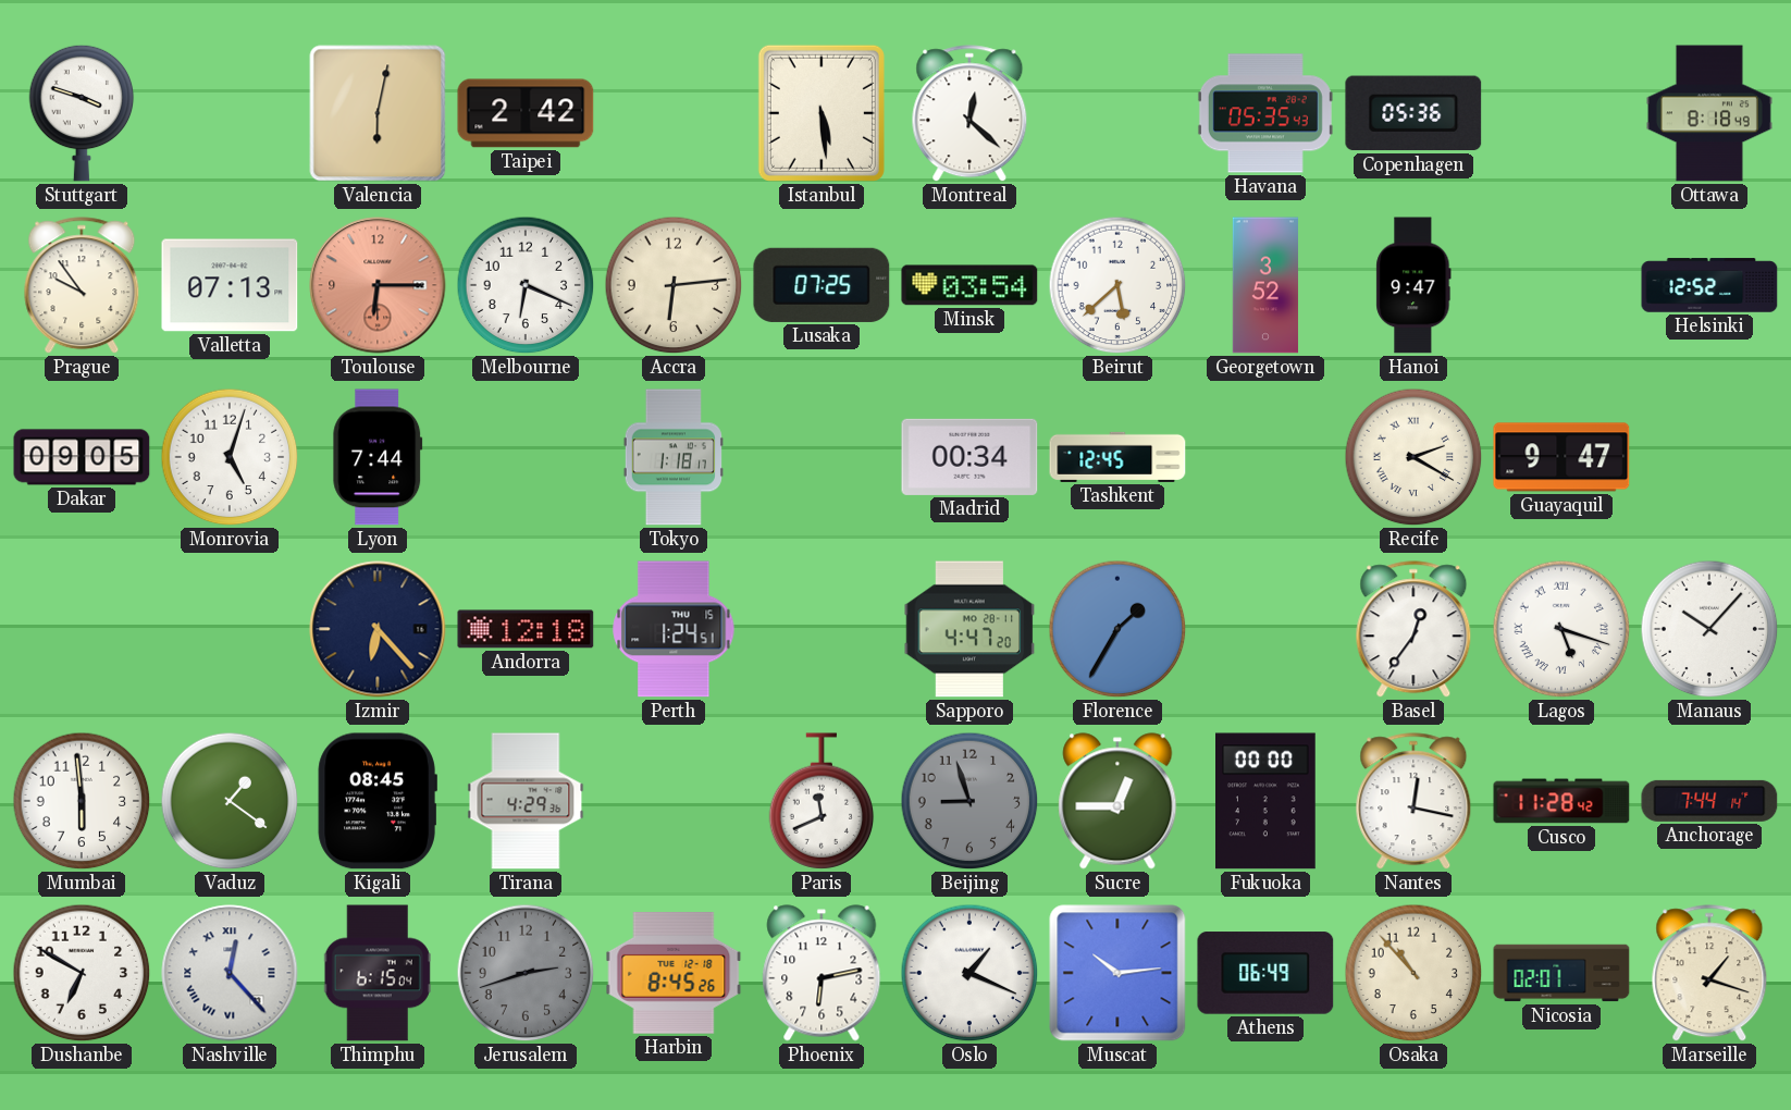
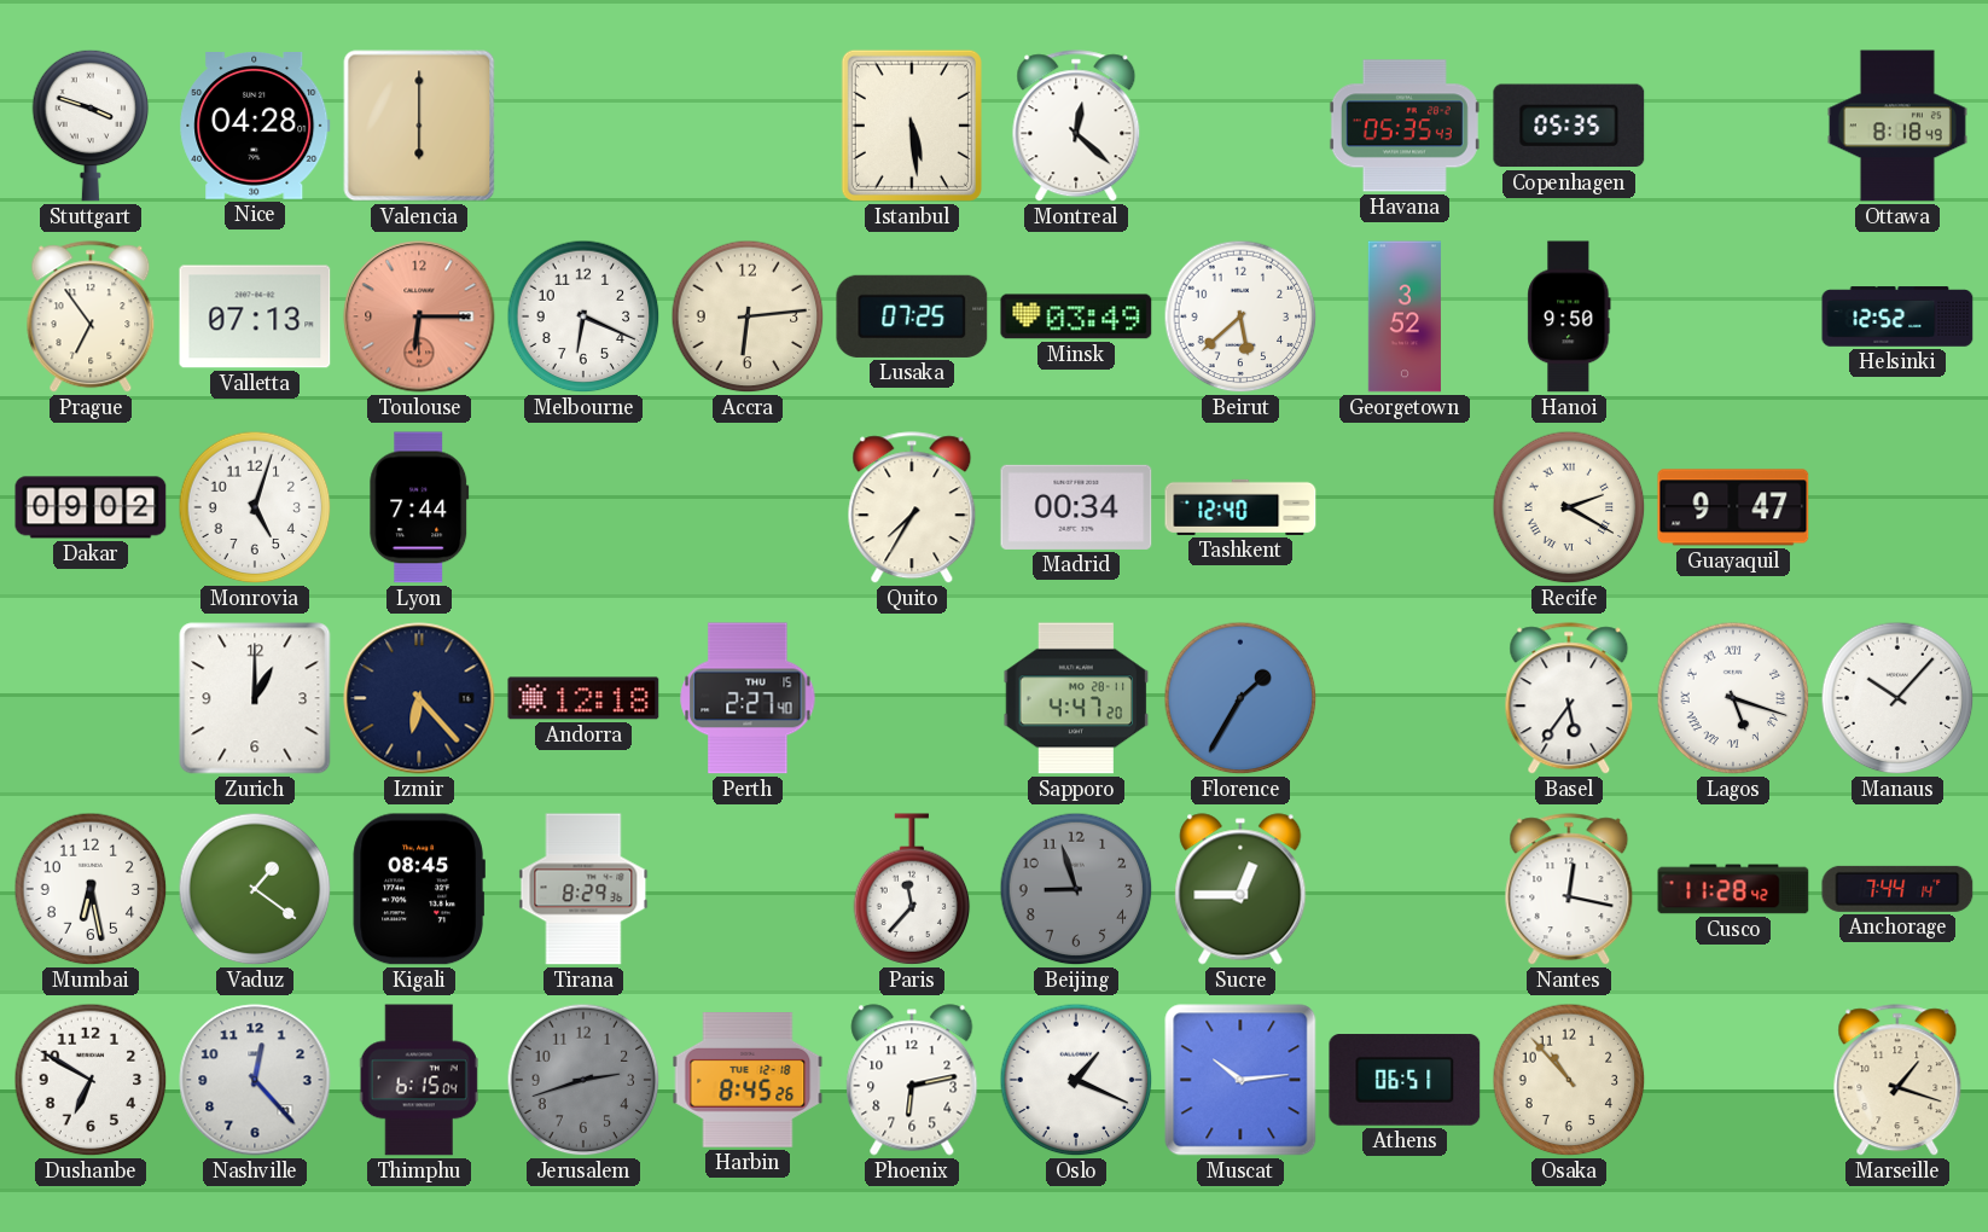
Nice: none -> 04:28
Valencia: 6:02 -> 6:00
Taipei: 2:42 -> none
Copenhagen: 05:36 -> 05:35
Prague: 9:54 -> 6:54
Minsk: 03:54 -> 03:49
Hanoi: 9:47 -> 9:50
Dakar: 09:05 -> 09:02
Tokyo: 1:18 -> none
Quito: none -> 7:35
Tashkent: 12:45 -> 12:40
Zurich: none -> 1:00
Perth: 1:24 -> 2:27
Basel: 12:36 -> 5:36
Mumbai: 5:59 -> 6:28
Tirana: 4:29 -> 8:29
Paris: 11:41 -> 11:37
Fukuoka: 00:00 -> none
Nashville numerals: Roman -> Arabic
Athens: 06:49 -> 06:51
Nicosia: 02:01 -> none
